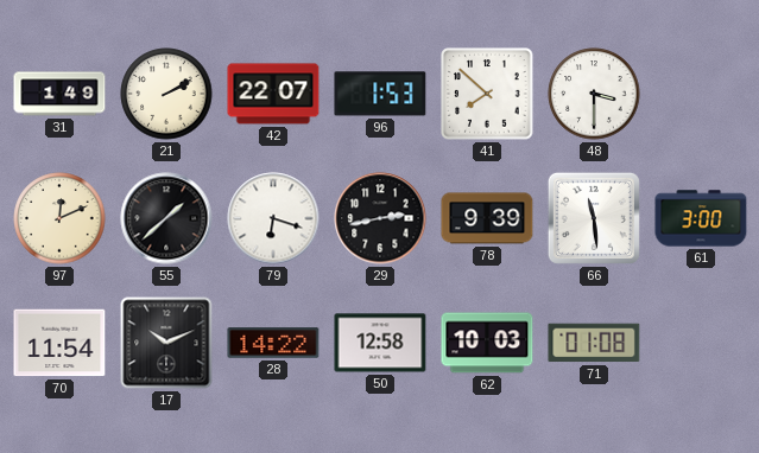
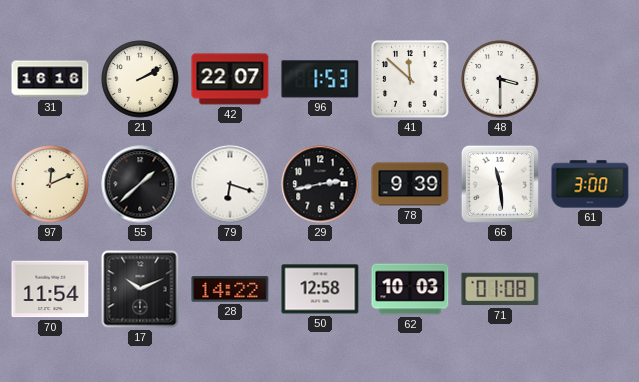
31: 1:49 -> 16:16
41: 7:52 -> 11:52
